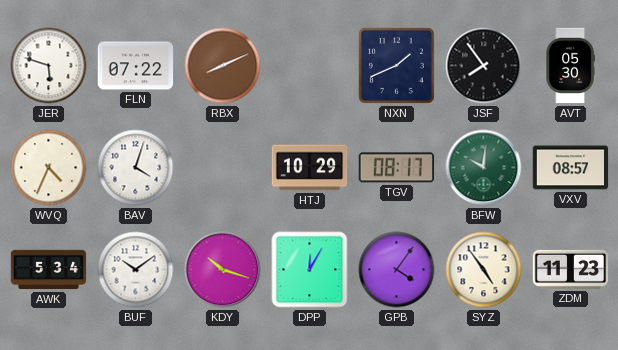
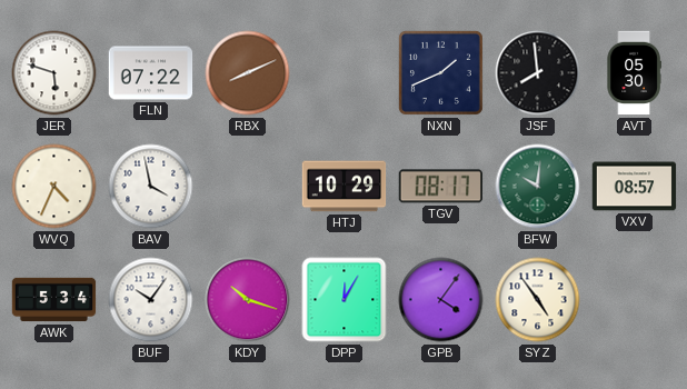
JSF: 7:54 -> 7:59
BAV: 4:03 -> 3:58
BUF: 10:09 -> 10:06
ZDM: 11:23 -> none
